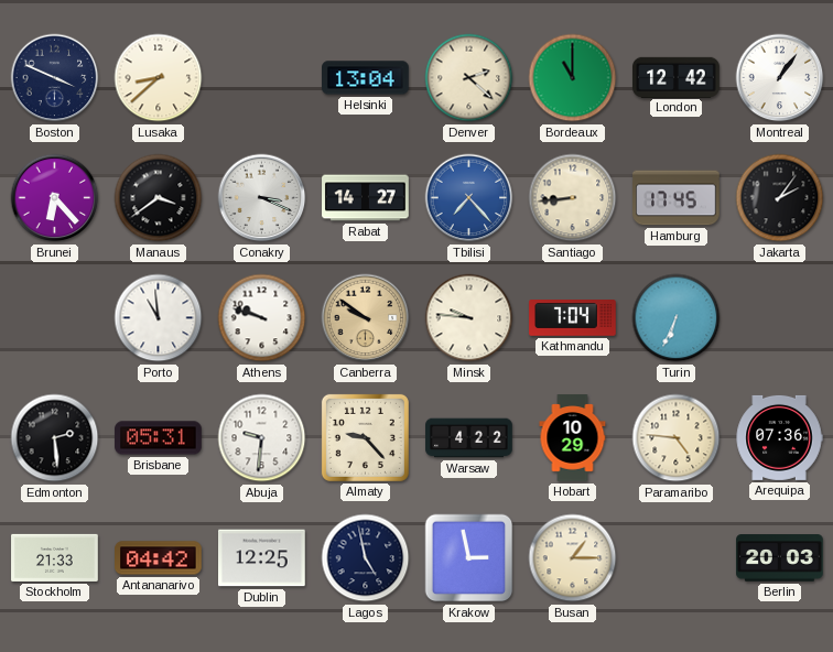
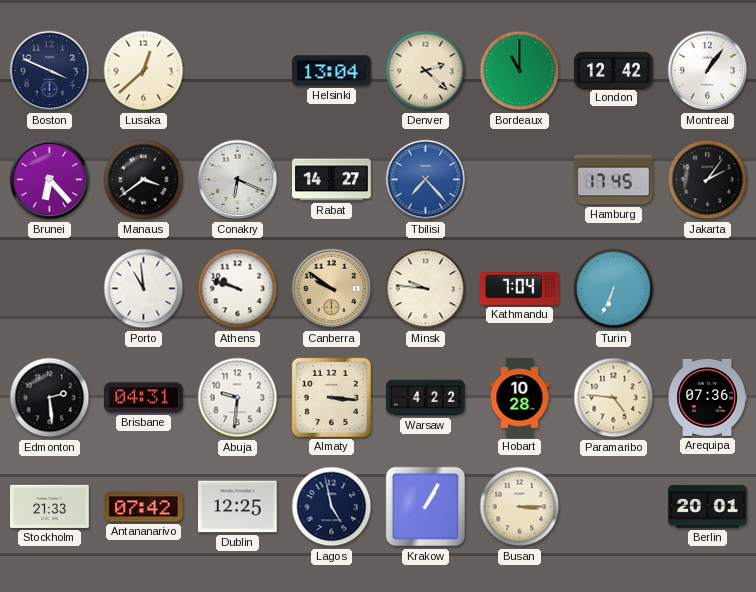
Lusaka: 8:38 -> 12:38
Conakry: 3:19 -> 6:19
Santiago: 8:44 -> none
Brisbane: 05:31 -> 04:31
Almaty: 9:23 -> 3:16
Hobart: 10:29 -> 10:28
Antananarivo: 04:42 -> 07:42
Krakow: 2:58 -> 1:05
Busan: 1:15 -> 3:15
Berlin: 20:03 -> 20:01
